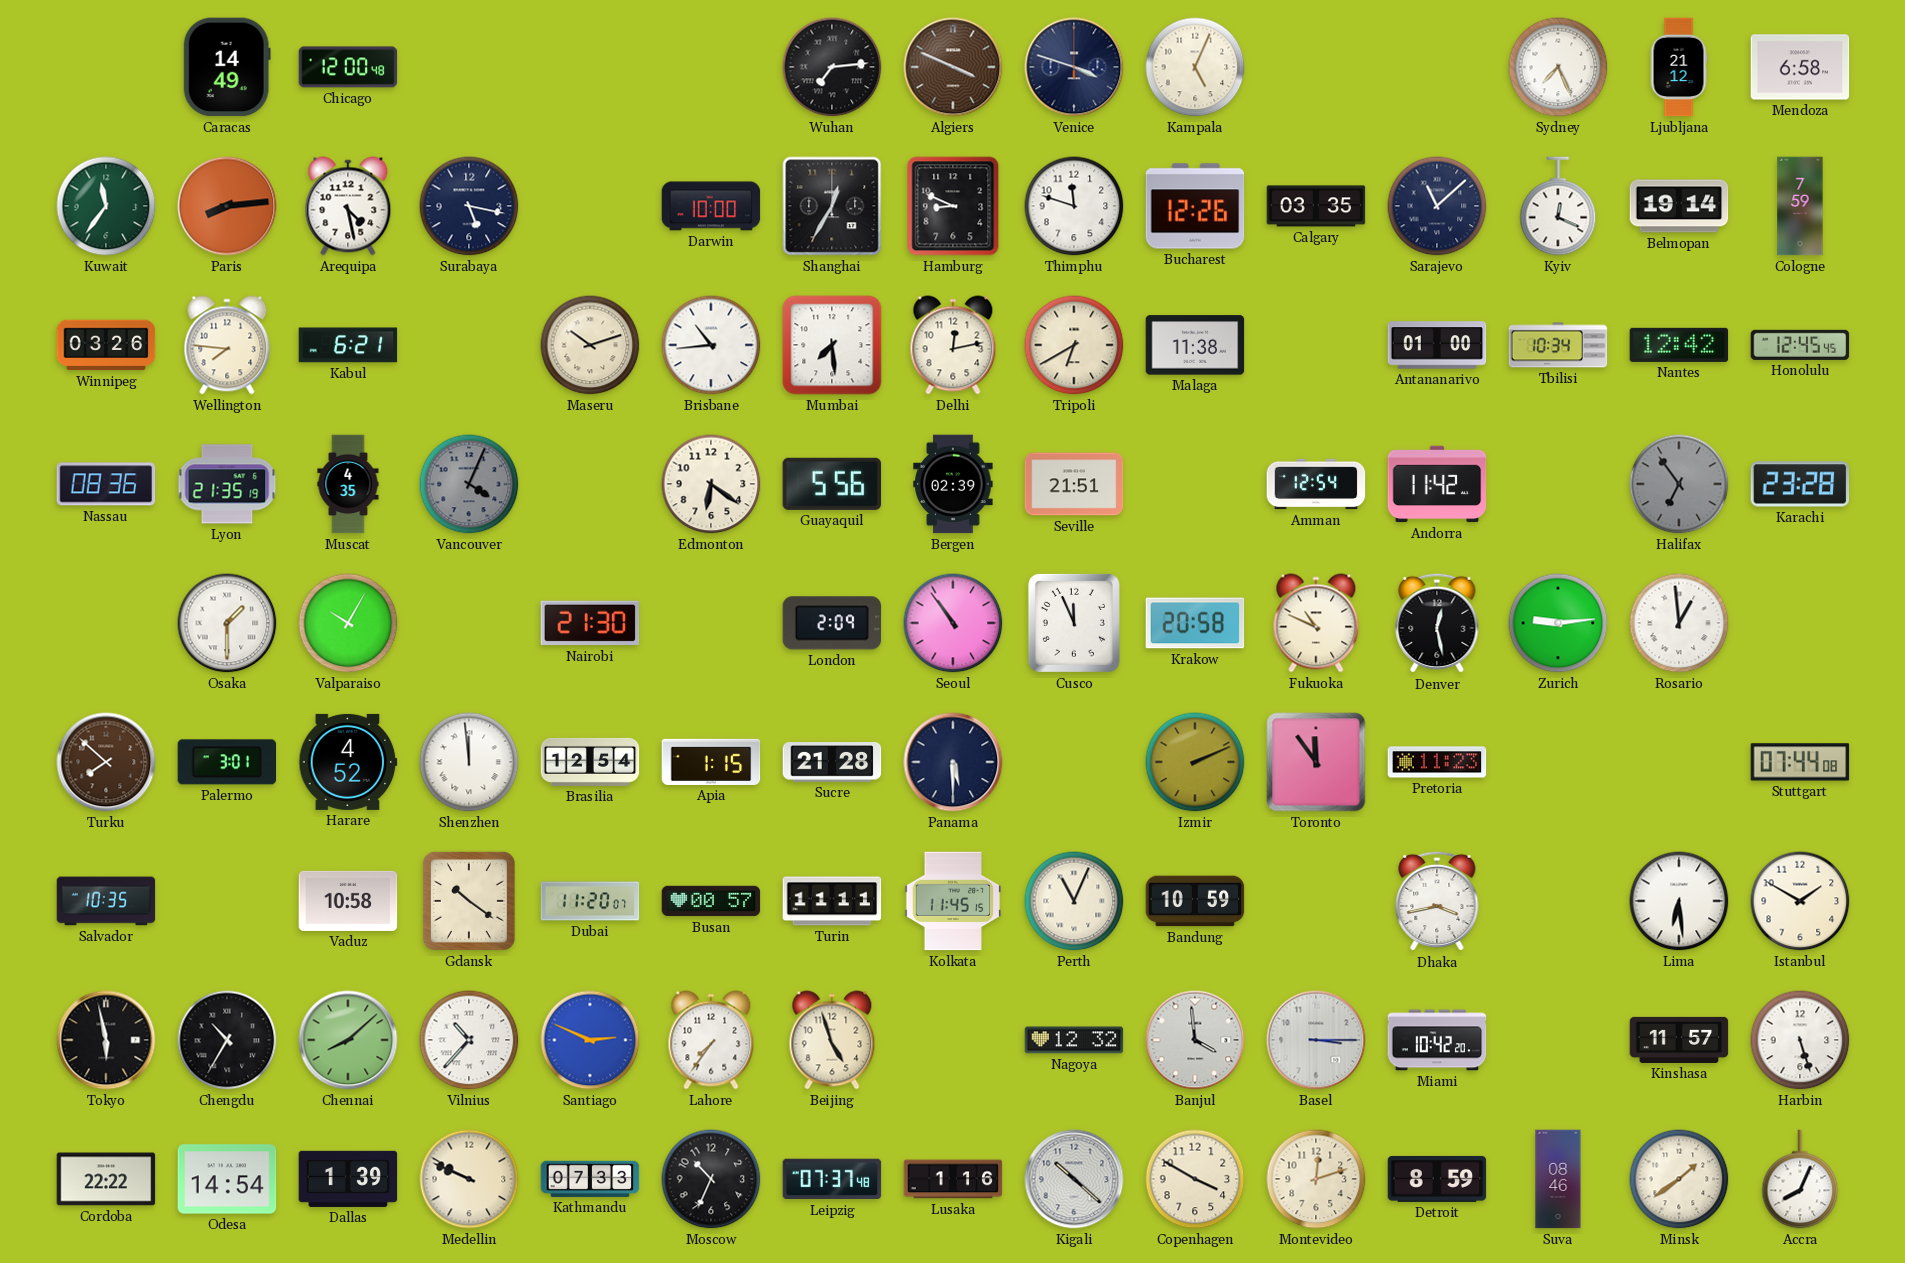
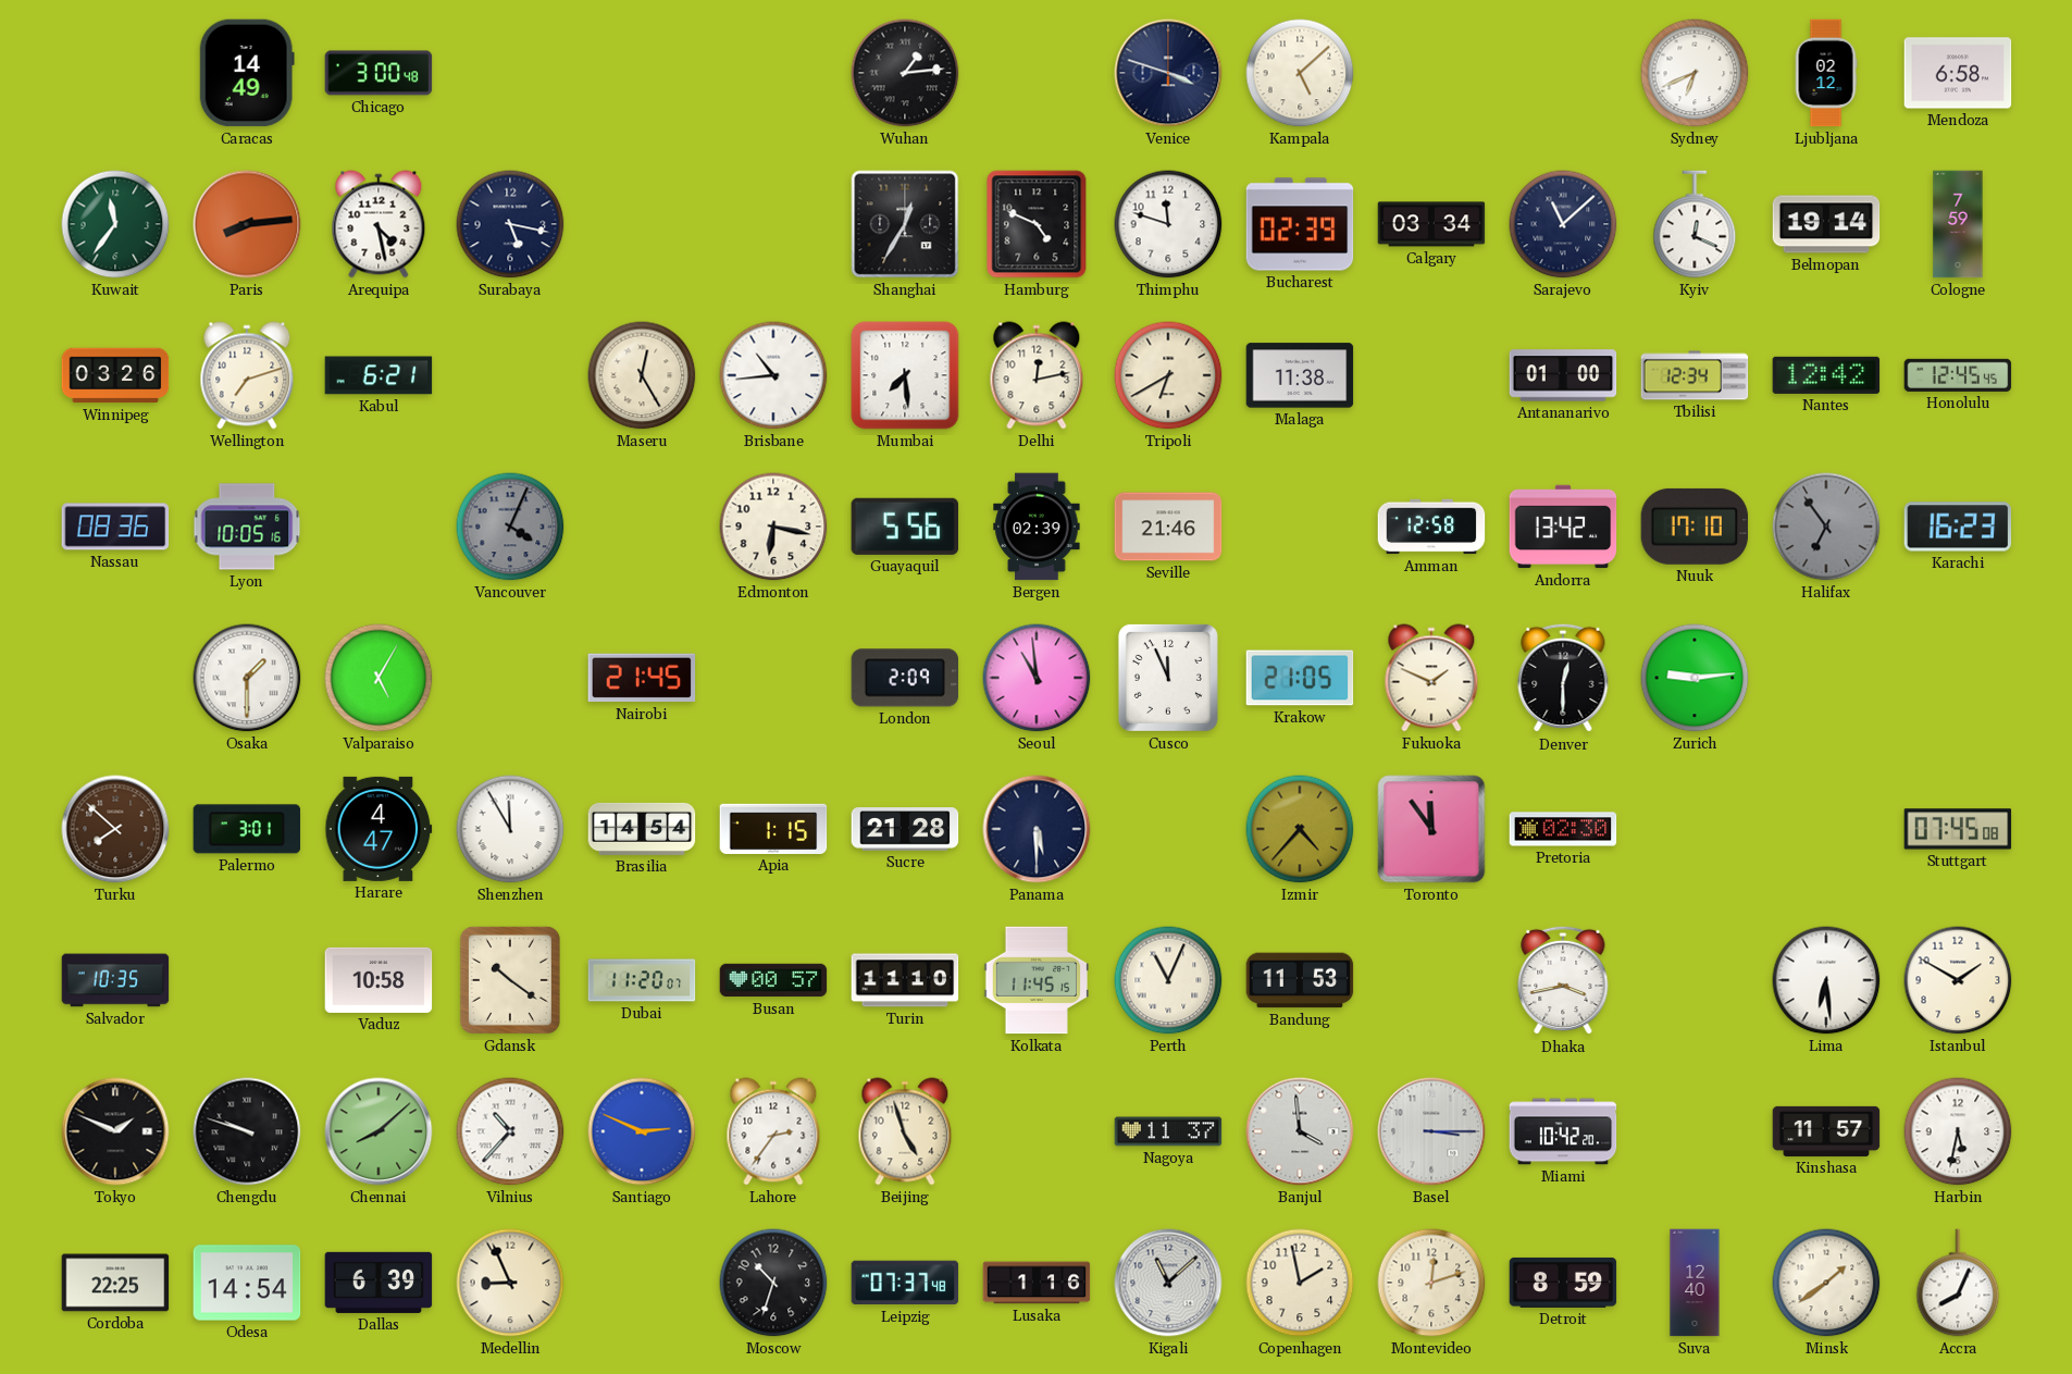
Chicago: 12:00 -> 3:00
Wuhan: 7:14 -> 1:14
Algiers: 3:49 -> none
Kampala: 5:04 -> 5:08
Sydney: 7:26 -> 6:41
Ljubljana: 21:12 -> 02:12
Darwin: 10:00 -> none
Hamburg: 8:49 -> 4:49
Bucharest: 12:26 -> 02:39
Calgary: 03:35 -> 03:34
Wellington: 7:46 -> 7:12
Maseru: 10:12 -> 12:25
Tbilisi: 10:34 -> 12:34
Lyon: 21:35 -> 10:05
Muscat: 4:35 -> none
Edmonton: 6:21 -> 6:17
Seville: 21:51 -> 21:46
Amman: 12:54 -> 12:58
Andorra: 11:42 -> 13:42
Nuuk: none -> 17:10
Karachi: 23:28 -> 16:23
Valparaiso: 10:05 -> 5:05
Nairobi: 21:30 -> 21:45
Seoul: 10:54 -> 10:59
Krakow: 20:58 -> 21:05
Fukuoka: 10:49 -> 1:49
Denver: 12:28 -> 12:30
Rosario: 12:59 -> none
Harare: 4:52 -> 4:47
Shenzhen: 11:59 -> 11:55
Brasilia: 12:54 -> 14:54
Izmir: 2:11 -> 4:37
Pretoria: 11:23 -> 02:30
Stuttgart: 07:44 -> 07:45
Turin: 11:11 -> 11:10
Bandung: 10:59 -> 11:53
Tokyo: 5:58 -> 1:49
Chengdu: 10:35 -> 9:48
Lahore: 7:36 -> 2:36
Nagoya: 12:32 -> 11:37
Harbin: 5:27 -> 5:32
Cordoba: 22:22 -> 22:25
Dallas: 1:39 -> 6:39
Medellin: 9:49 -> 8:56
Kathmandu: 07:33 -> none
Moscow: 10:34 -> 10:33
Kigali: 10:22 -> 11:08
Copenhagen: 3:50 -> 1:58
Suva: 08:46 -> 12:40
